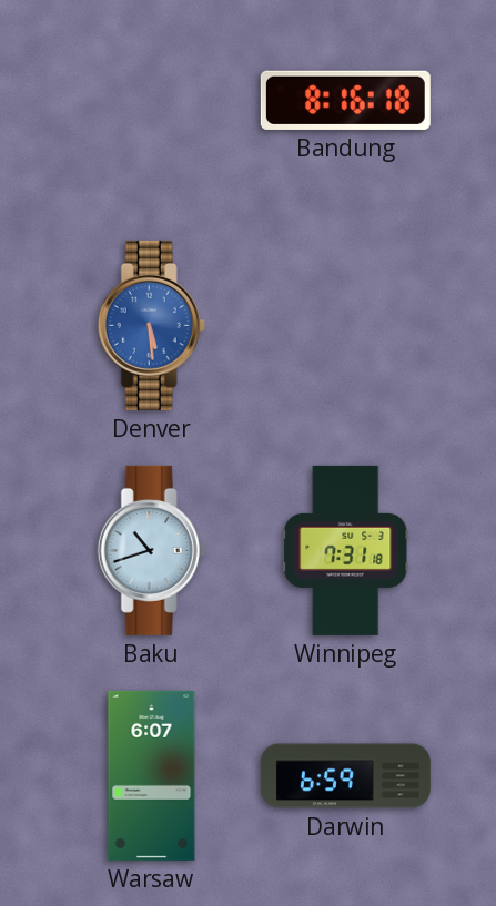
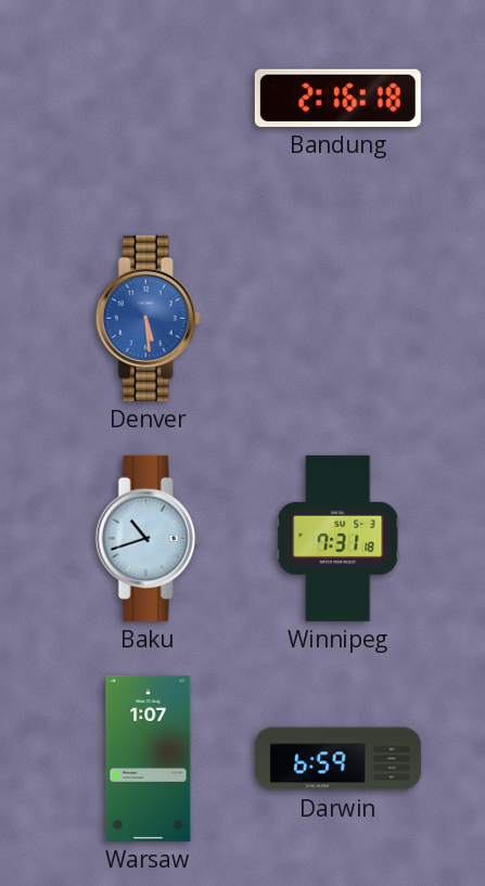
Bandung: 8:16 -> 2:16
Warsaw: 6:07 -> 1:07
